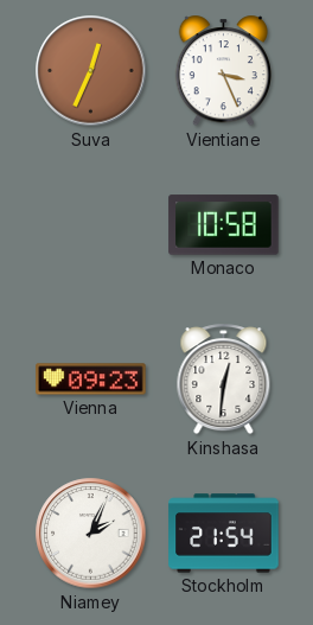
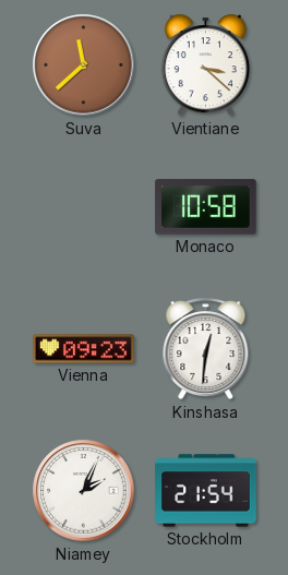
Suva: 12:34 -> 11:38
Vientiane: 3:26 -> 3:22
